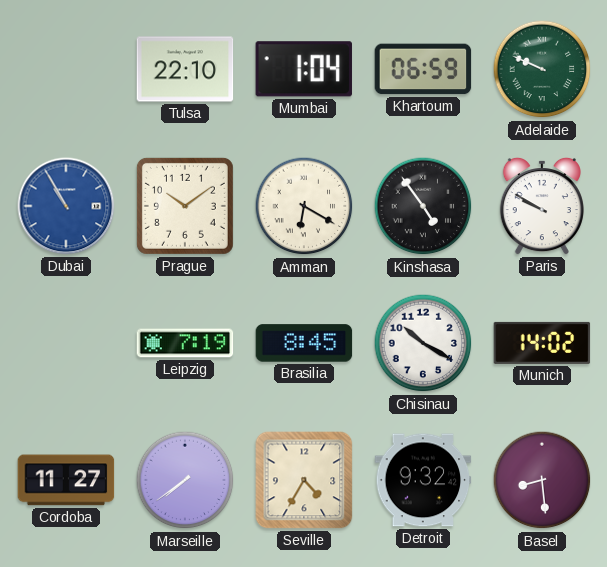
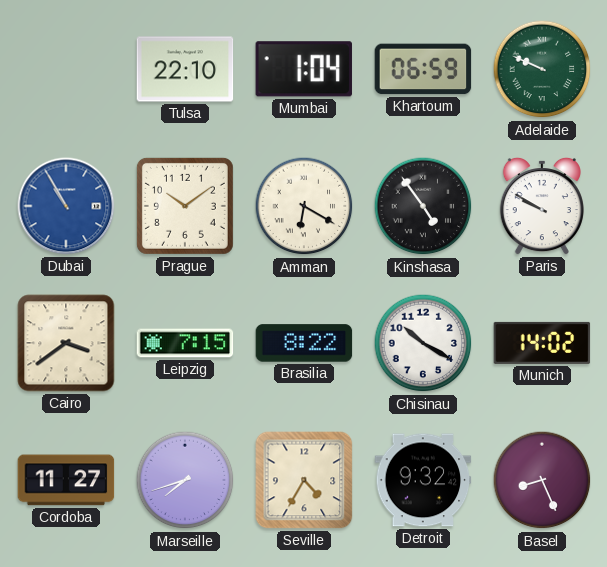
Cairo: none -> 3:39
Leipzig: 7:19 -> 7:15
Brasilia: 8:45 -> 8:22
Marseille: 7:39 -> 7:42
Basel: 8:29 -> 8:26
